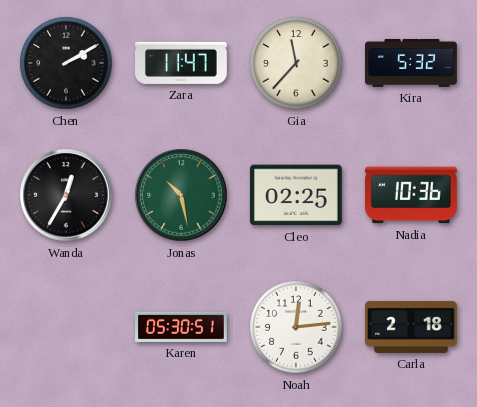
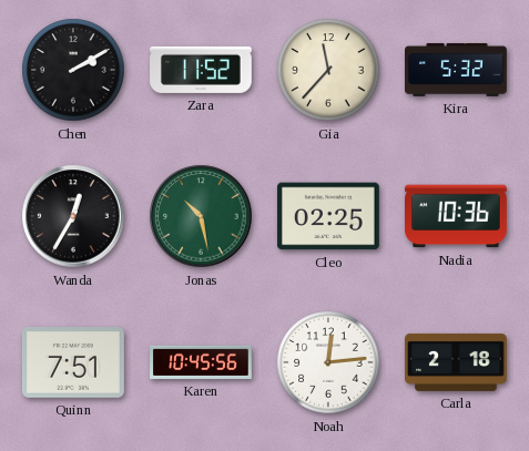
Zara: 11:47 -> 11:52
Quinn: none -> 7:51
Karen: 05:30 -> 10:45
